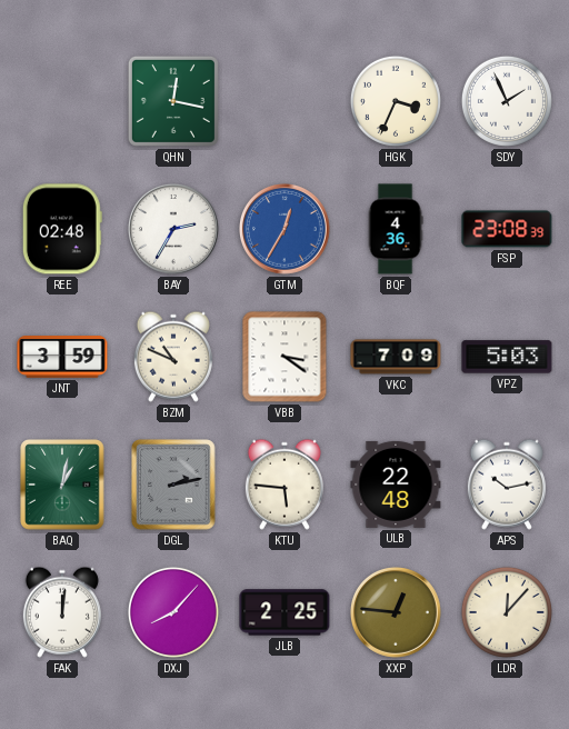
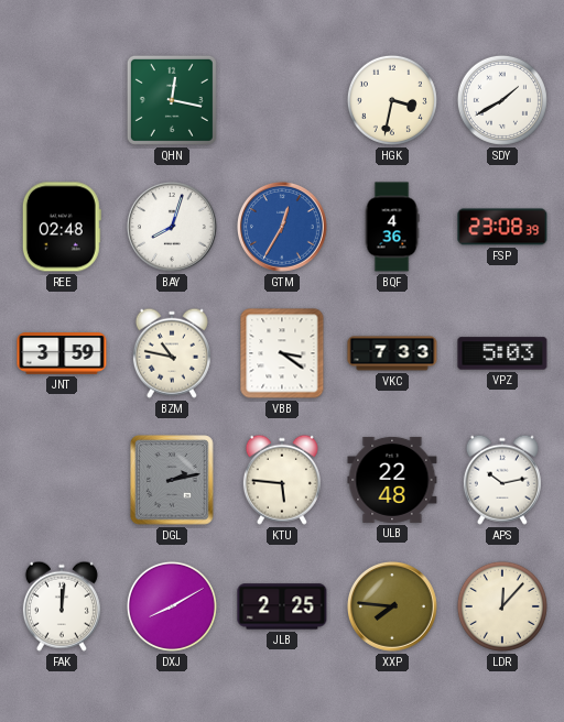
HGK: 3:34 -> 3:32
SDY: 1:56 -> 1:40
BAY: 2:35 -> 8:03
BZM: 10:49 -> 10:47
VKC: 7:09 -> 7:33
BAQ: 1:02 -> none
DXJ: 8:07 -> 8:10
XXP: 12:46 -> 7:46
